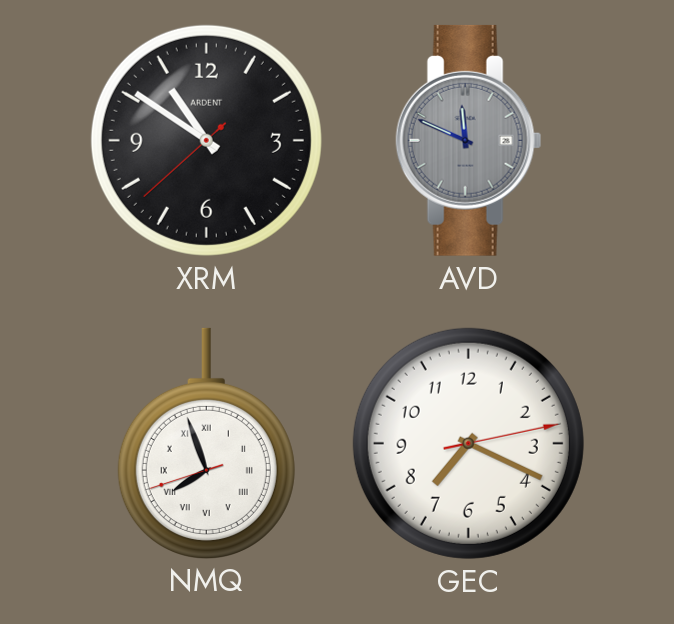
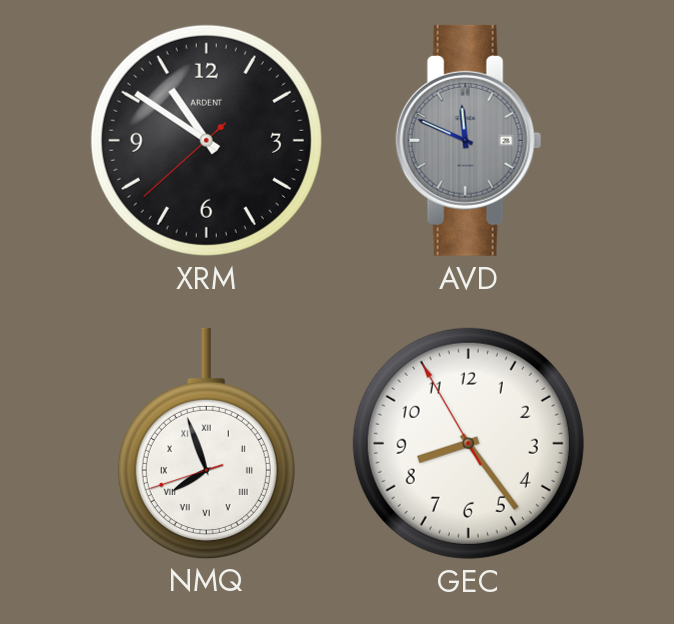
GEC: 7:19 -> 8:23
